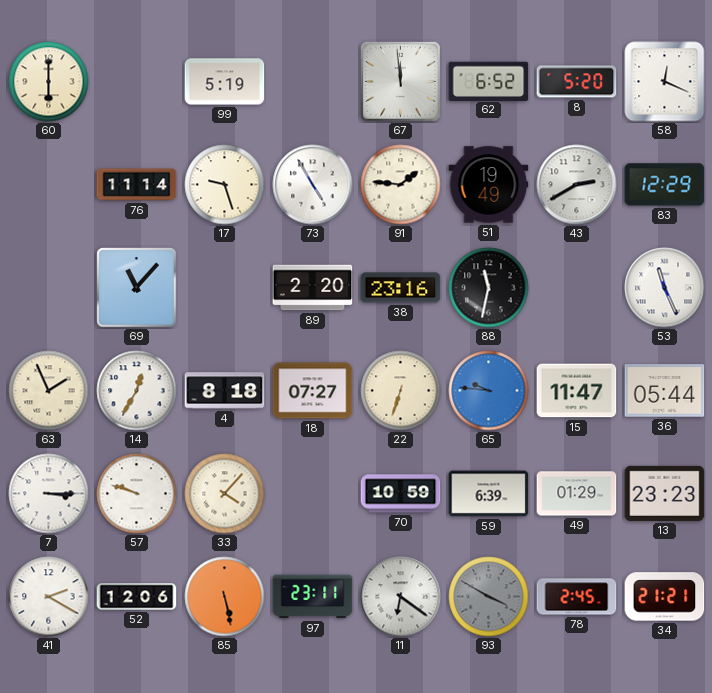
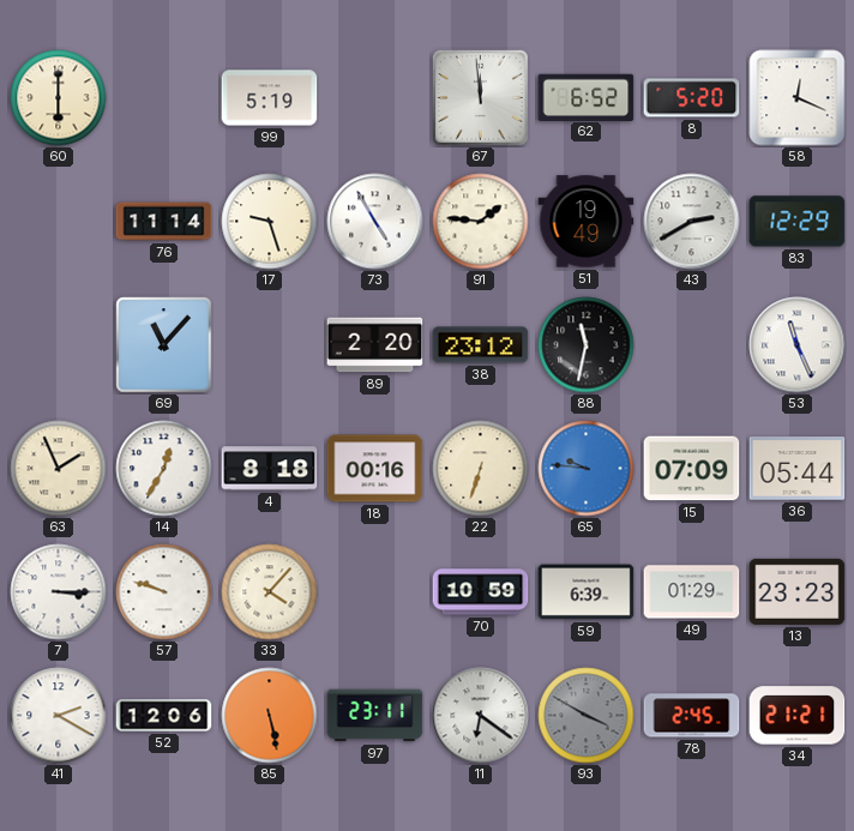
38: 23:16 -> 23:12
18: 07:27 -> 00:16
15: 11:47 -> 07:09
